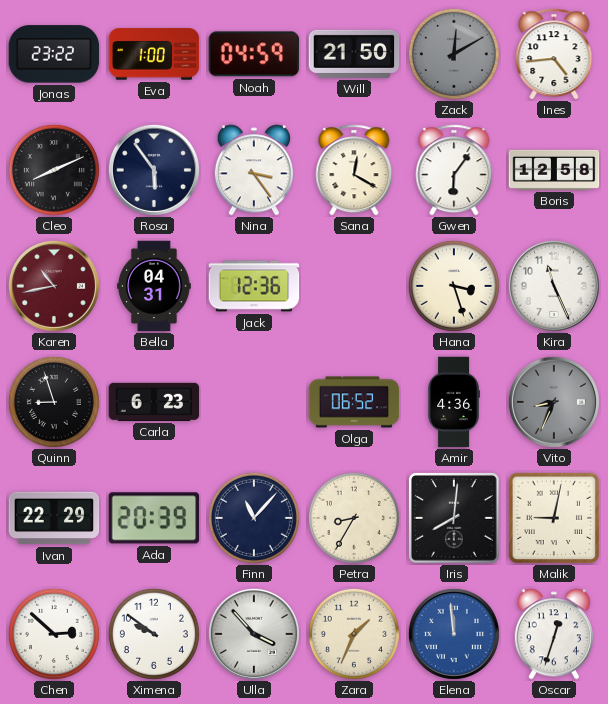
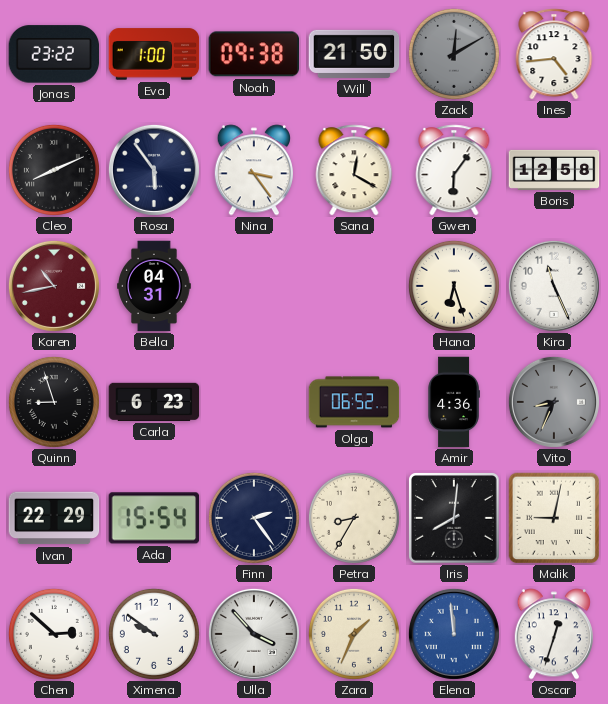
Noah: 04:59 -> 09:38
Jack: 12:36 -> none
Hana: 3:27 -> 6:27
Ada: 20:39 -> 15:54
Finn: 11:07 -> 2:24
